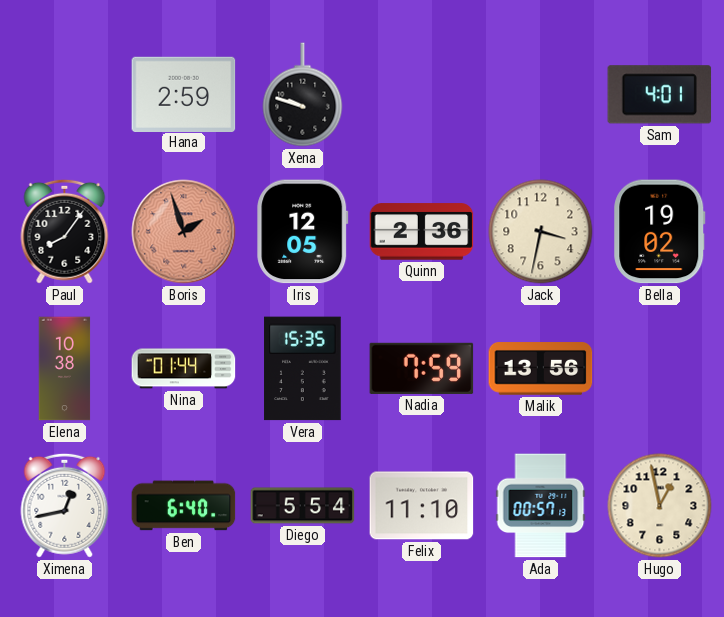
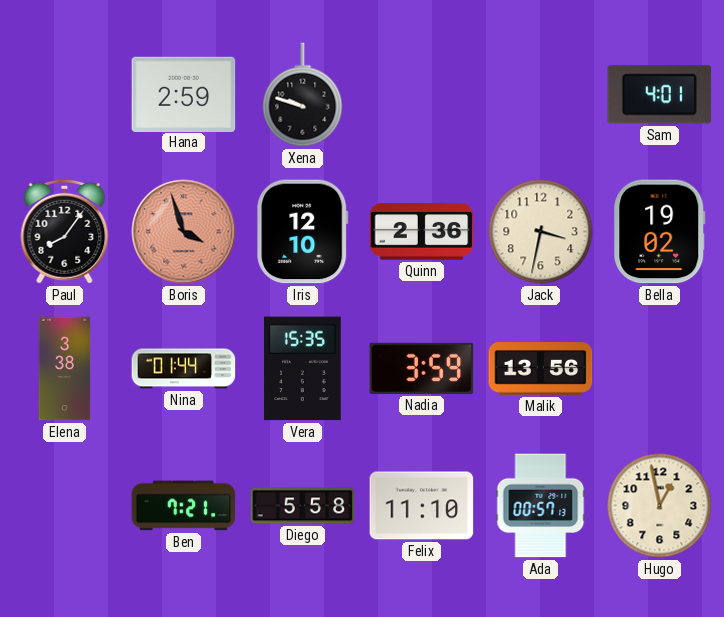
Boris: 1:57 -> 3:57
Iris: 12:05 -> 12:10
Elena: 10:38 -> 3:38
Nadia: 7:59 -> 3:59
Ximena: 12:43 -> none
Ben: 6:40 -> 7:21
Diego: 5:54 -> 5:58
